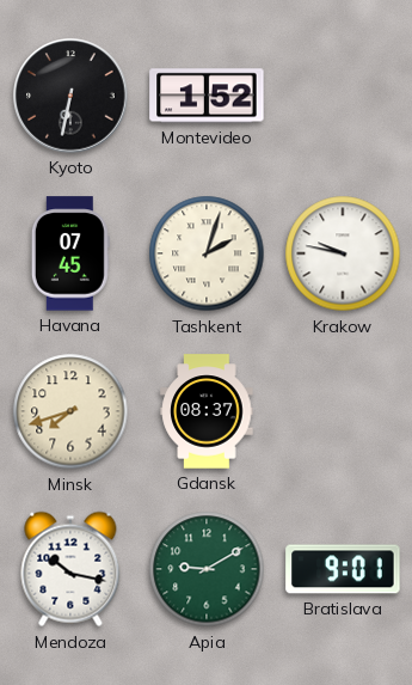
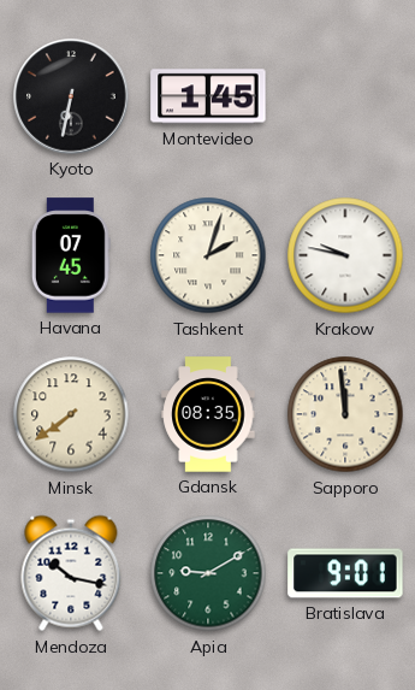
Montevideo: 1:52 -> 1:45
Minsk: 7:42 -> 7:39
Gdansk: 08:37 -> 08:35
Sapporo: none -> 11:59
